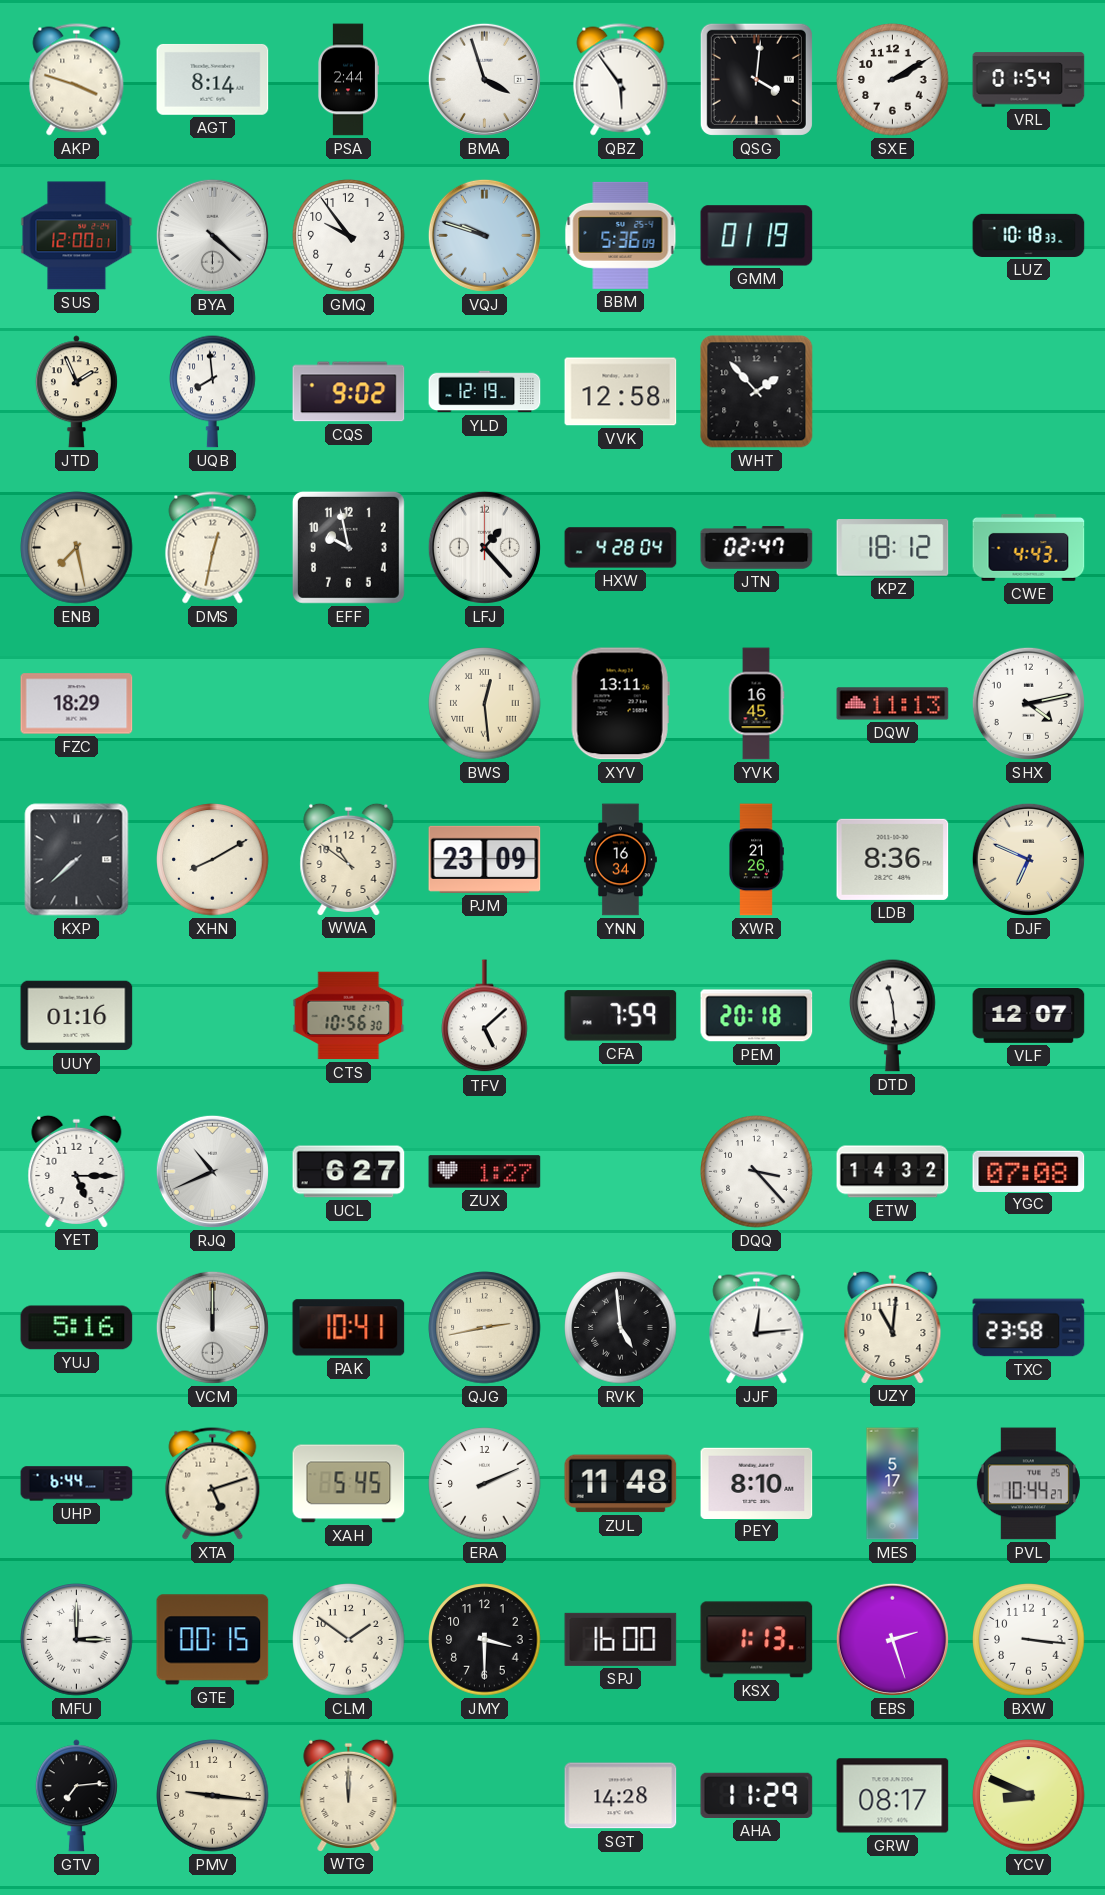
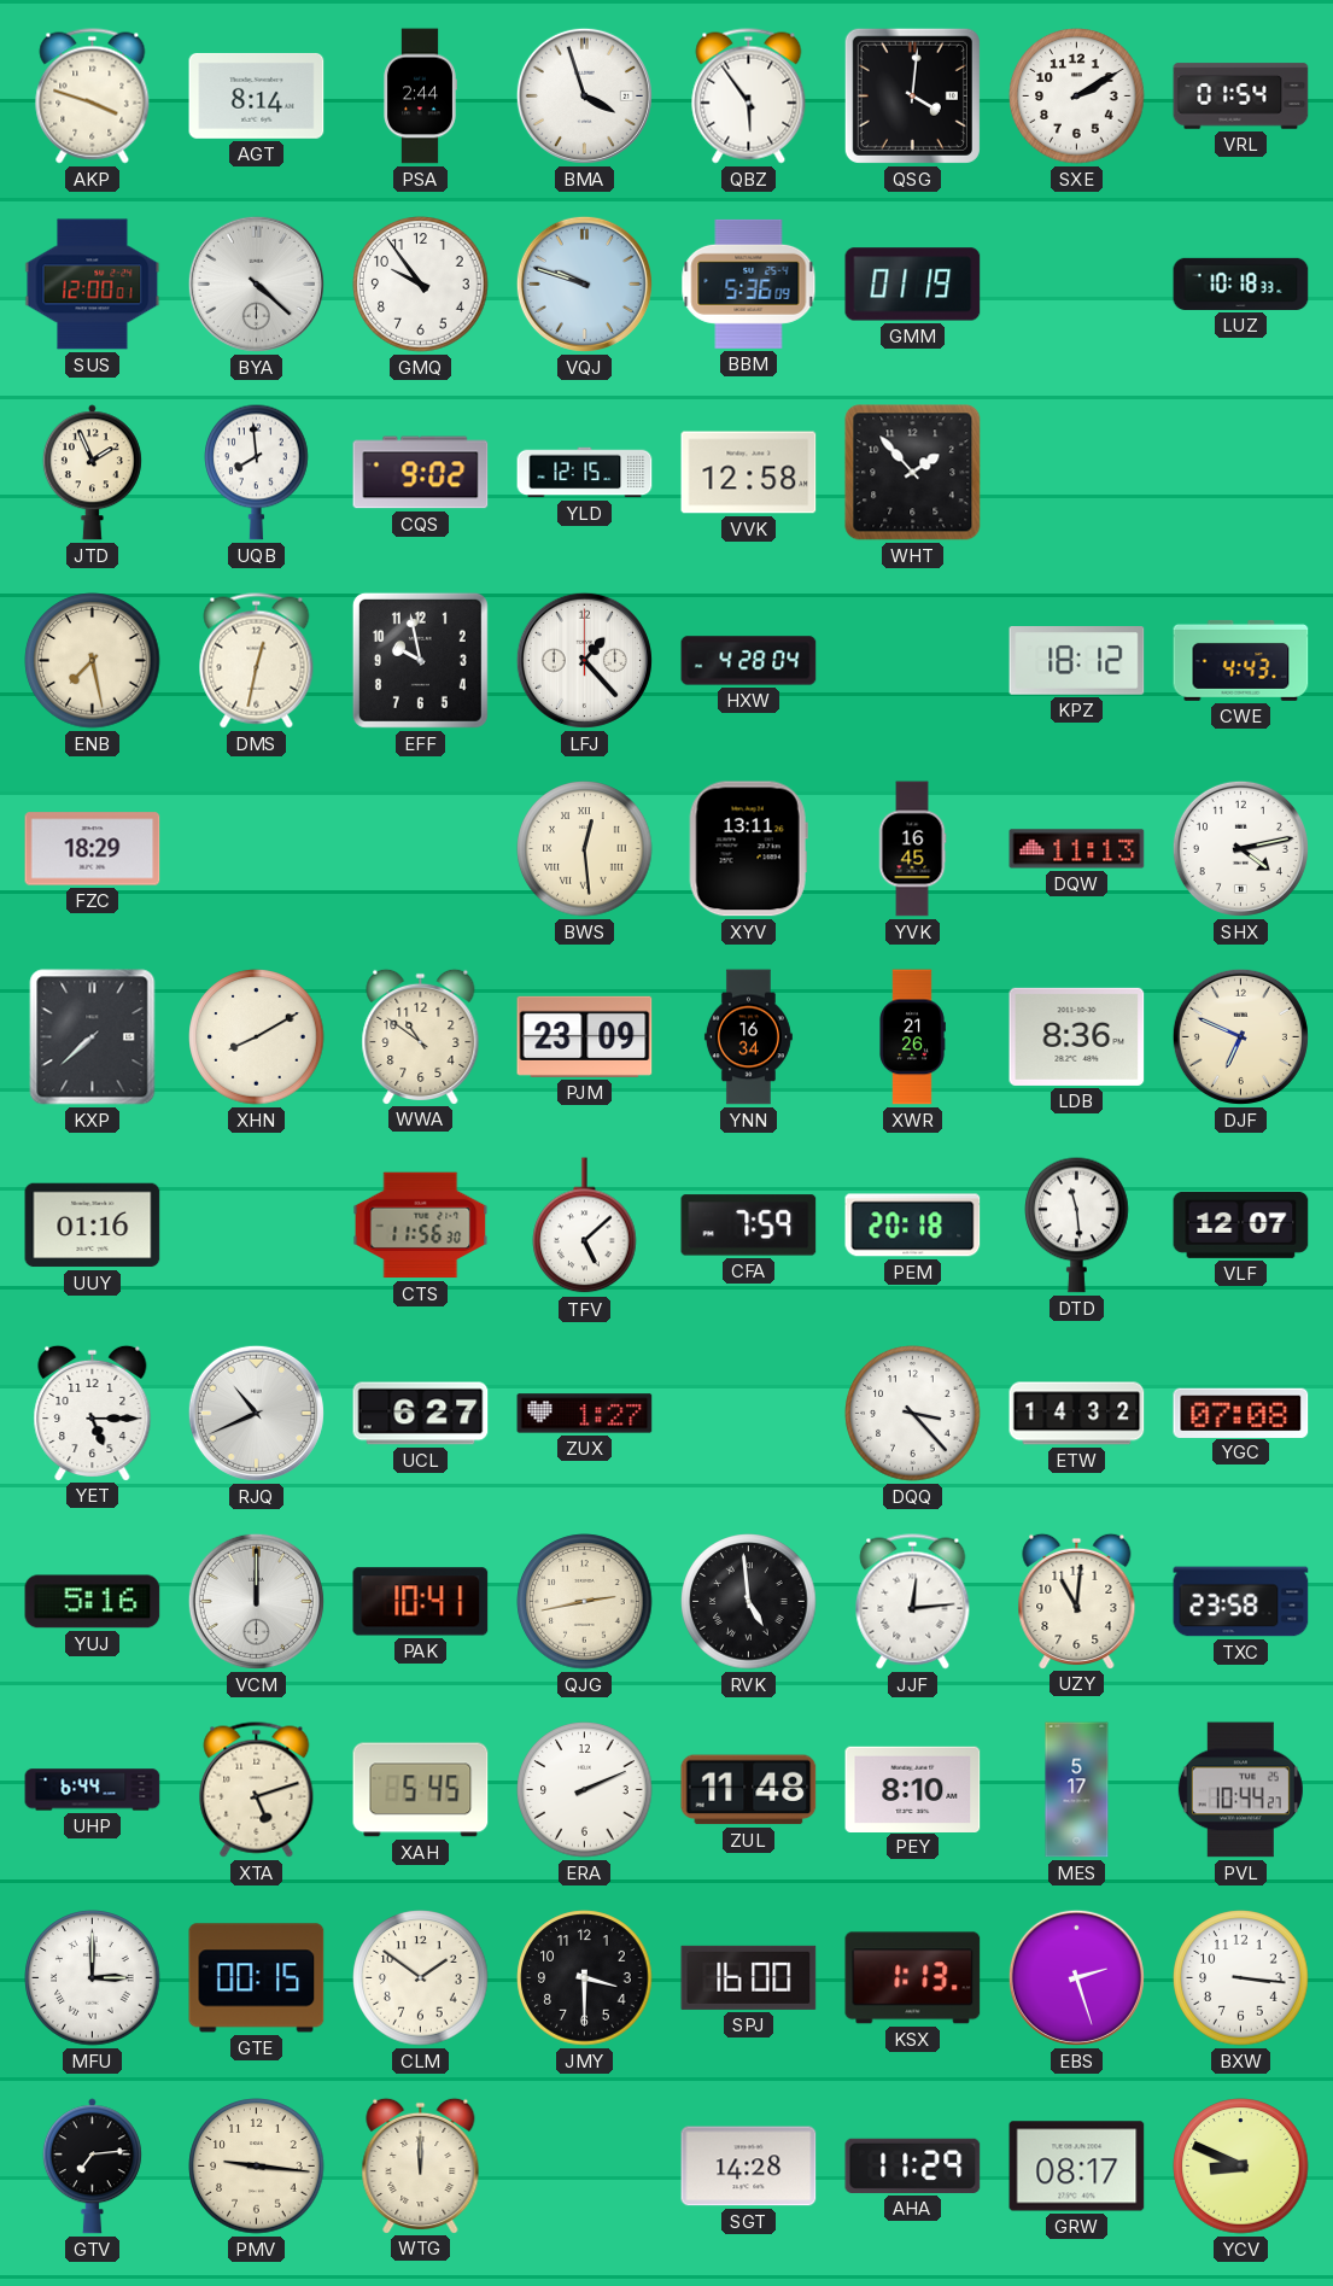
YLD: 12:19 -> 12:15
JTN: 02:47 -> none
CTS: 10:56 -> 11:56
